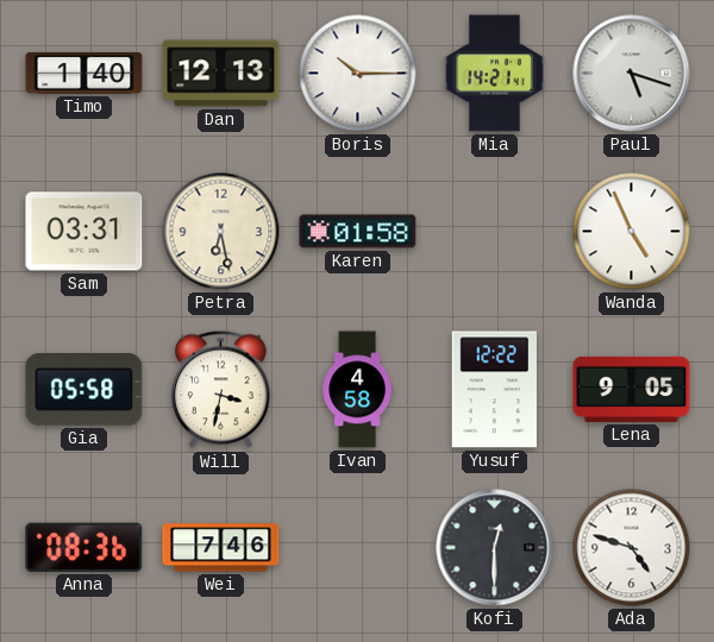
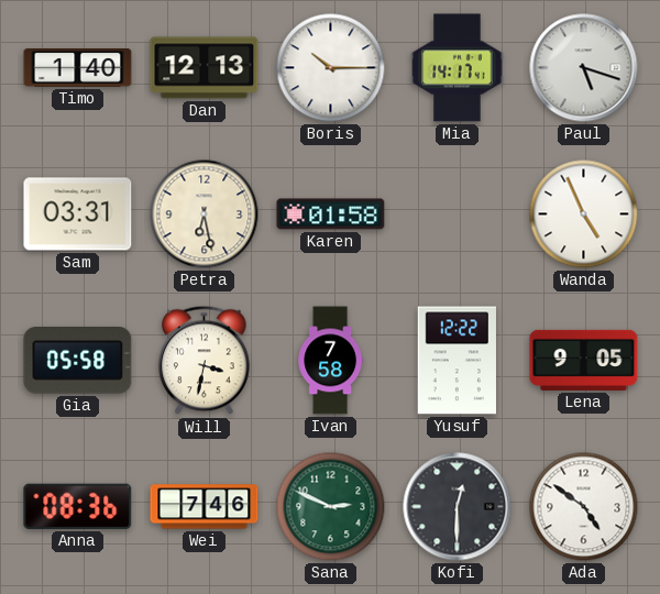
Mia: 14:21 -> 14:17
Ivan: 4:58 -> 7:58
Sana: none -> 2:49
Ada: 4:48 -> 4:51
